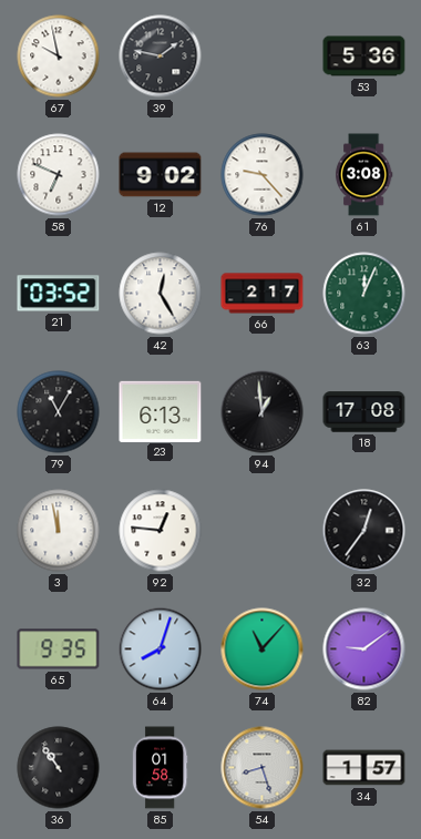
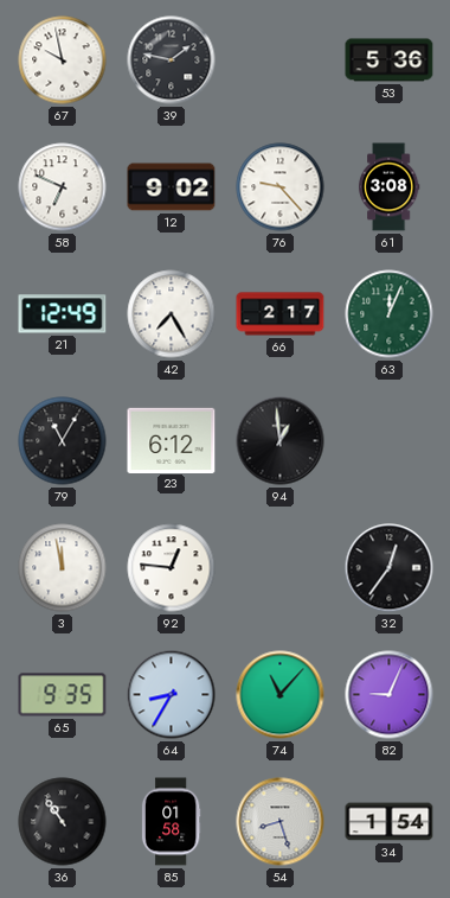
21: 03:52 -> 12:49
42: 12:25 -> 7:25
23: 6:13 -> 6:12
18: 17:08 -> none
64: 8:03 -> 8:35
82: 9:09 -> 9:04
34: 1:57 -> 1:54
